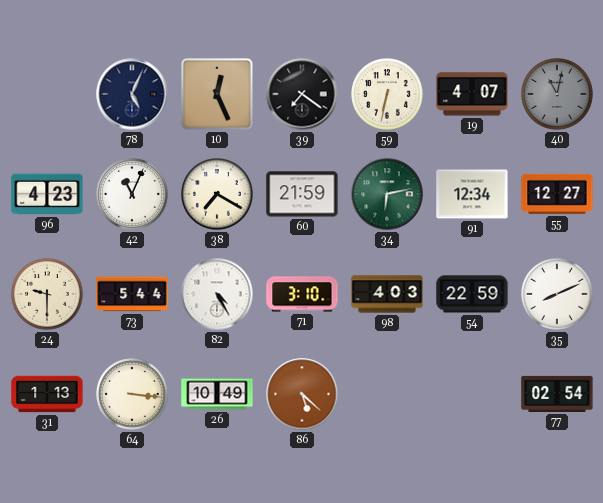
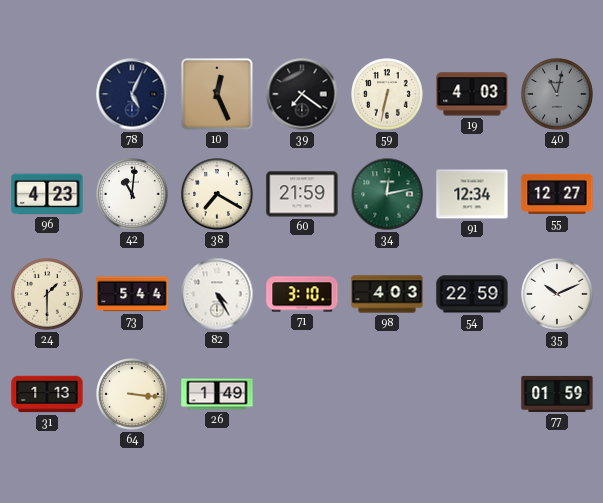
19: 4:07 -> 4:03
42: 11:04 -> 11:01
34: 6:13 -> 12:13
24: 9:30 -> 1:30
35: 8:11 -> 10:11
26: 10:49 -> 1:49
86: 5:22 -> none
77: 02:54 -> 01:59
